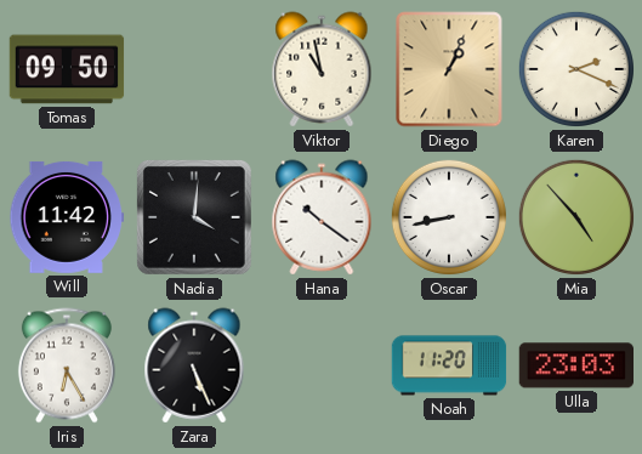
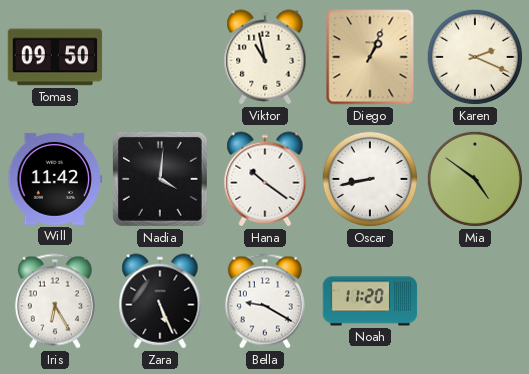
Mia: 4:53 -> 4:51
Bella: none -> 9:20
Ulla: 23:03 -> none
